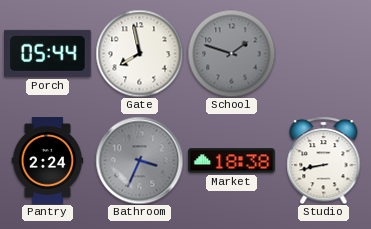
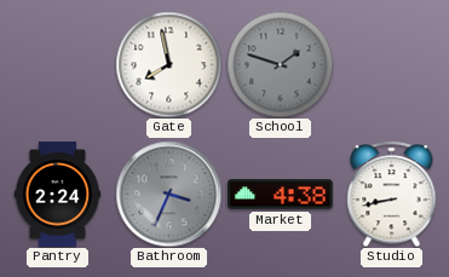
Porch: 05:44 -> none
Market: 18:38 -> 4:38
